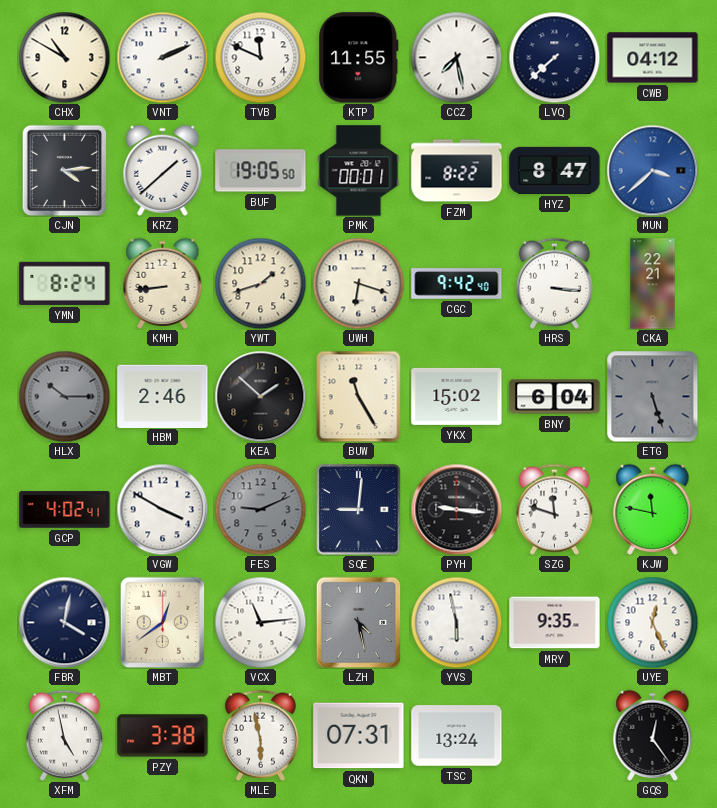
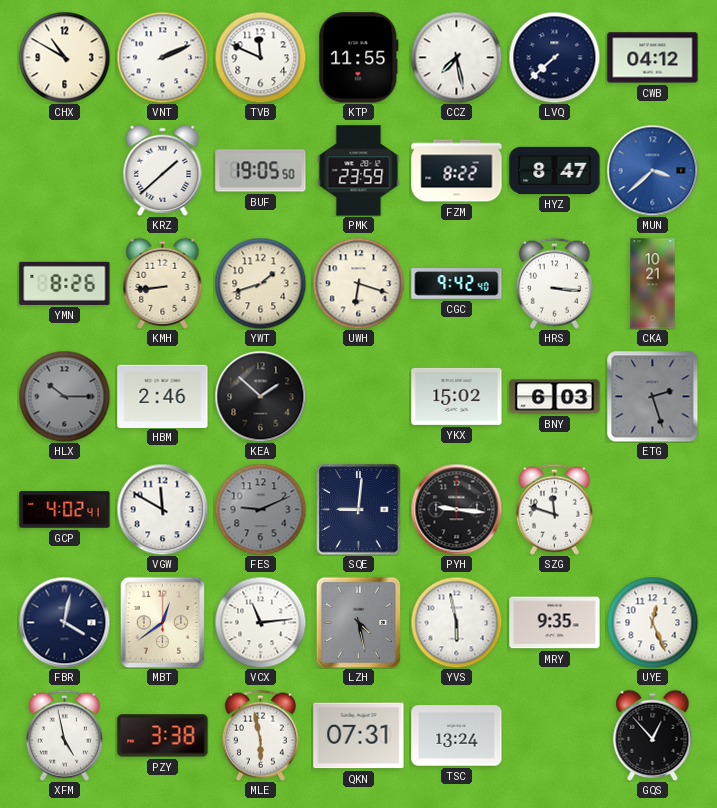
CJN: 4:14 -> none
PMK: 00:01 -> 23:59
YMN: 8:24 -> 8:26
CKA: 22:21 -> 10:21
BUW: 11:25 -> none
BNY: 6:04 -> 6:03
ETG: 5:27 -> 2:27
VGW: 3:50 -> 11:50
KJW: 11:47 -> none
GQS: 12:24 -> 12:53
